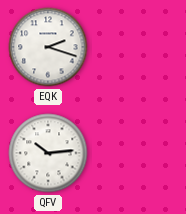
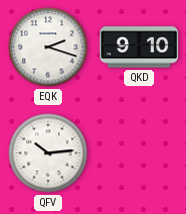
QKD: none -> 9:10
